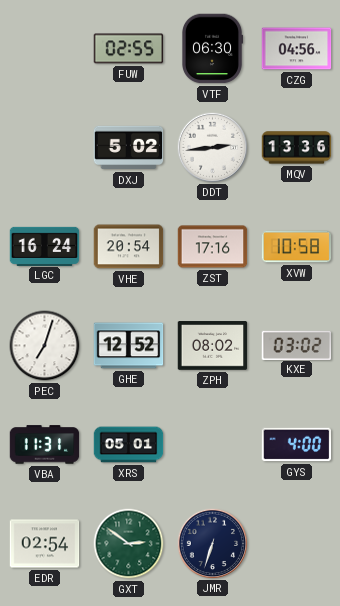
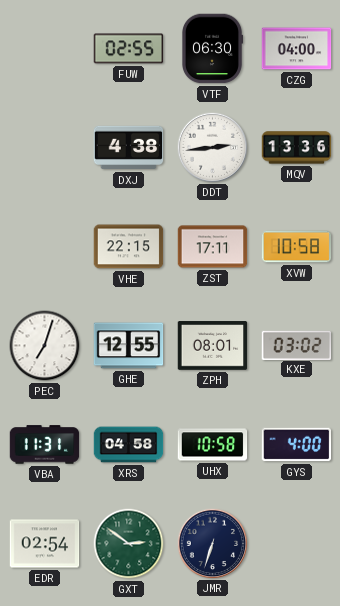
CZG: 04:56 -> 04:00
DXJ: 5:02 -> 4:38
LGC: 16:24 -> none
VHE: 20:54 -> 22:15
ZST: 17:16 -> 17:11
GHE: 12:52 -> 12:55
ZPH: 08:02 -> 08:01
XRS: 05:01 -> 04:58
UHX: none -> 10:58
